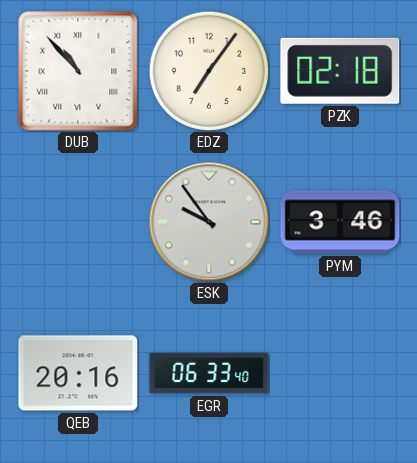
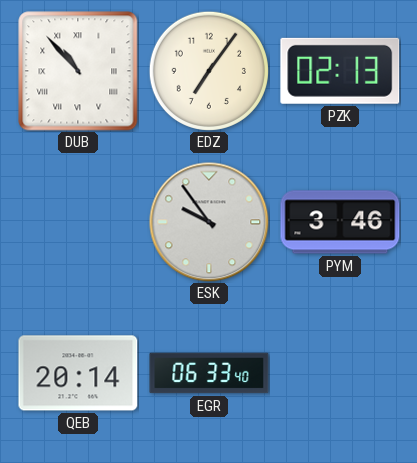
PZK: 02:18 -> 02:13
QEB: 20:16 -> 20:14
